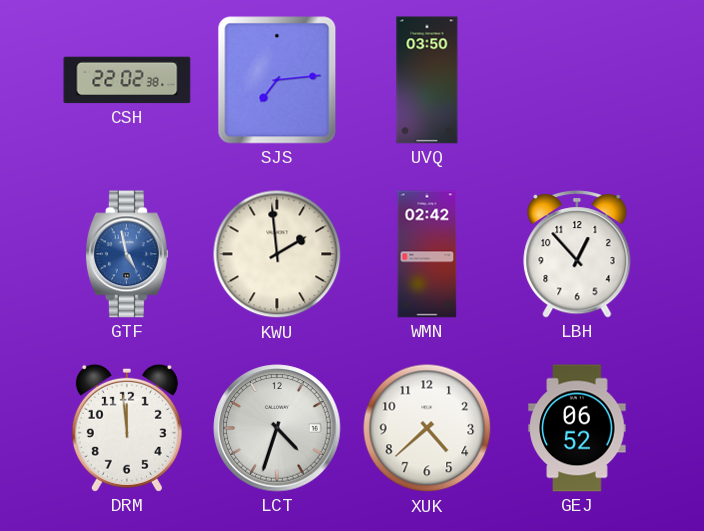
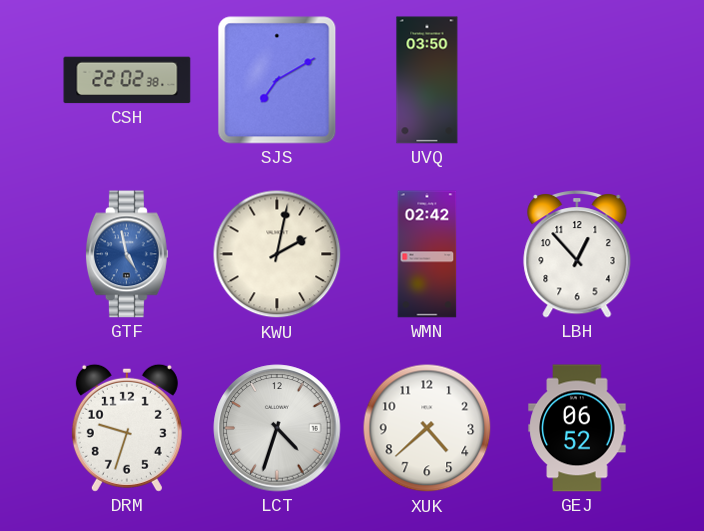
SJS: 7:14 -> 7:10
KWU: 1:59 -> 2:02
DRM: 11:59 -> 9:33
